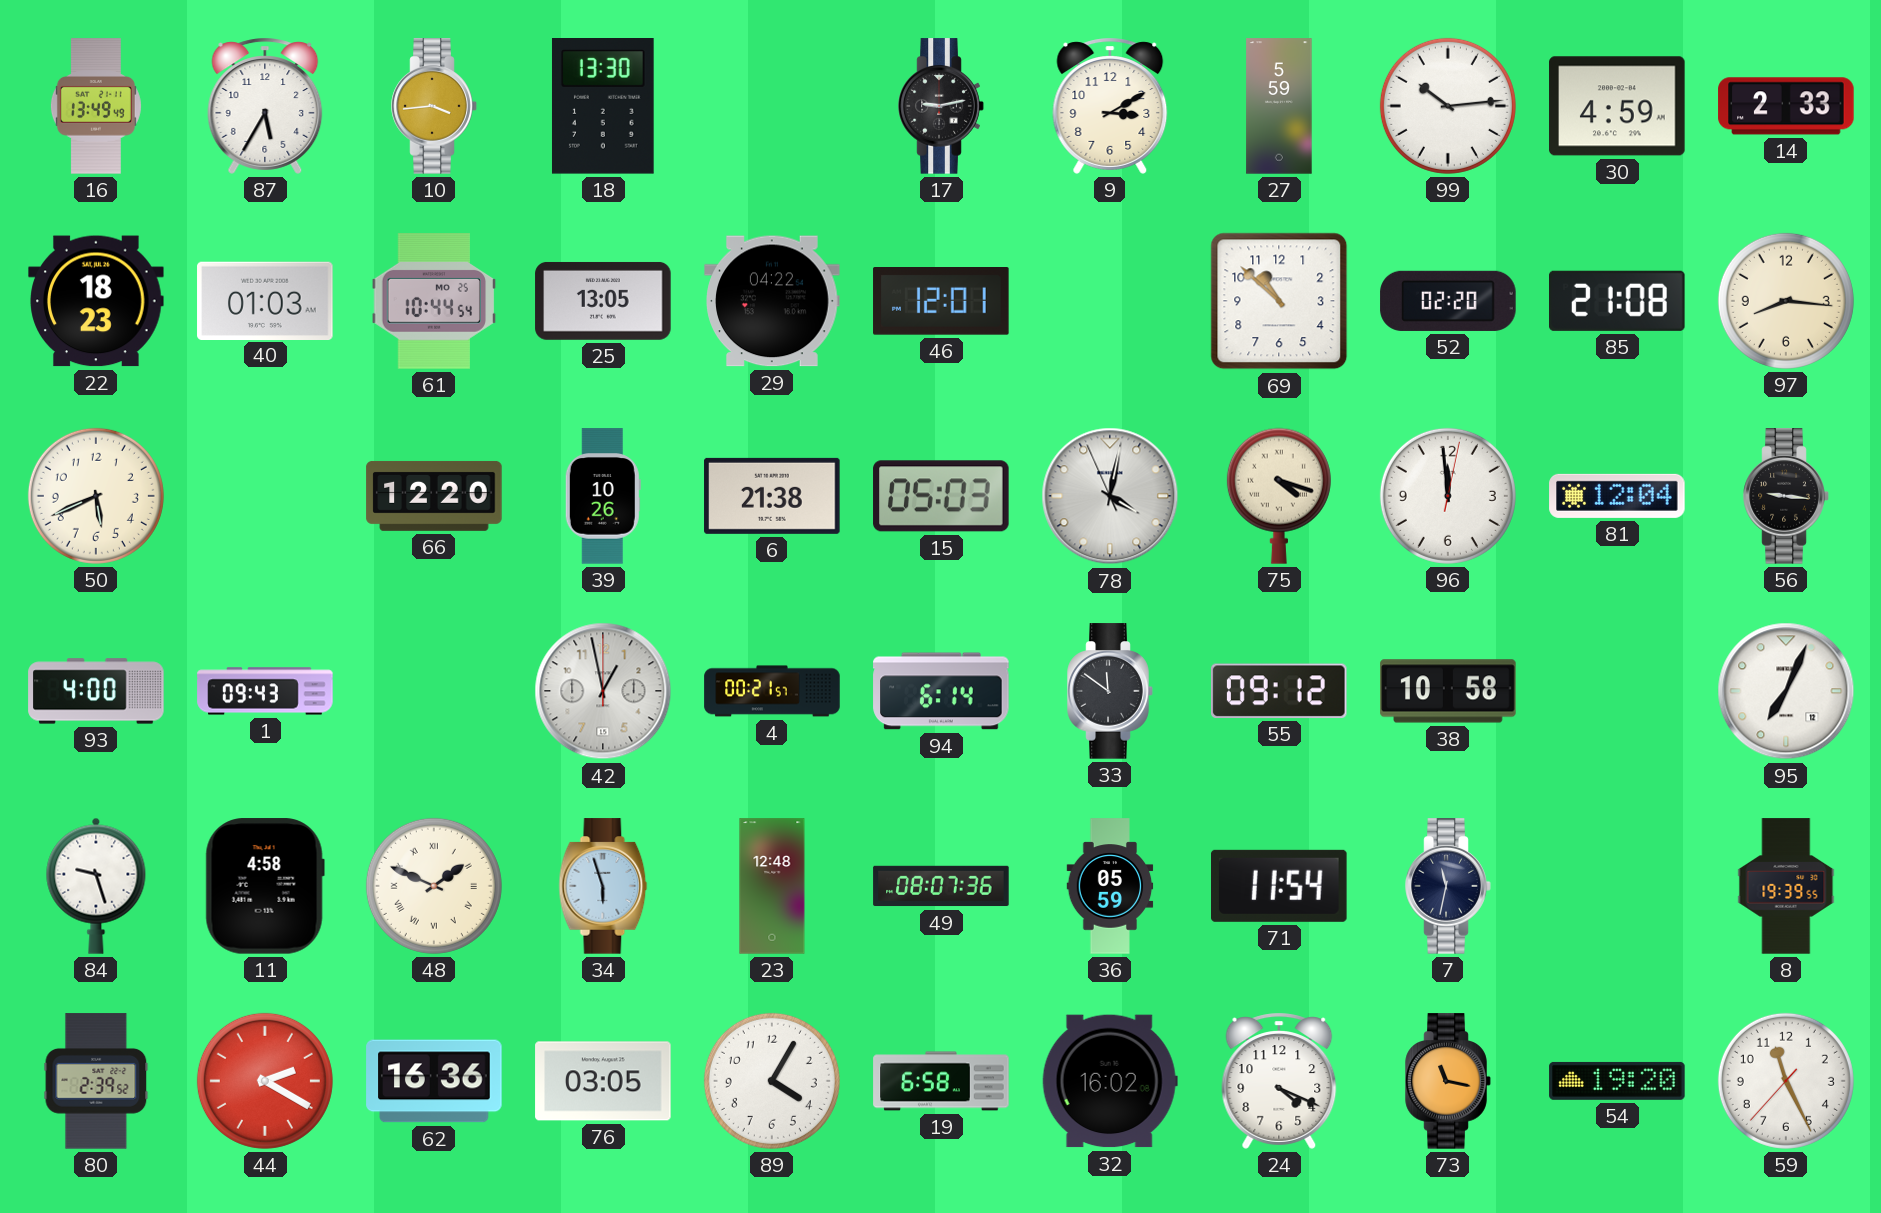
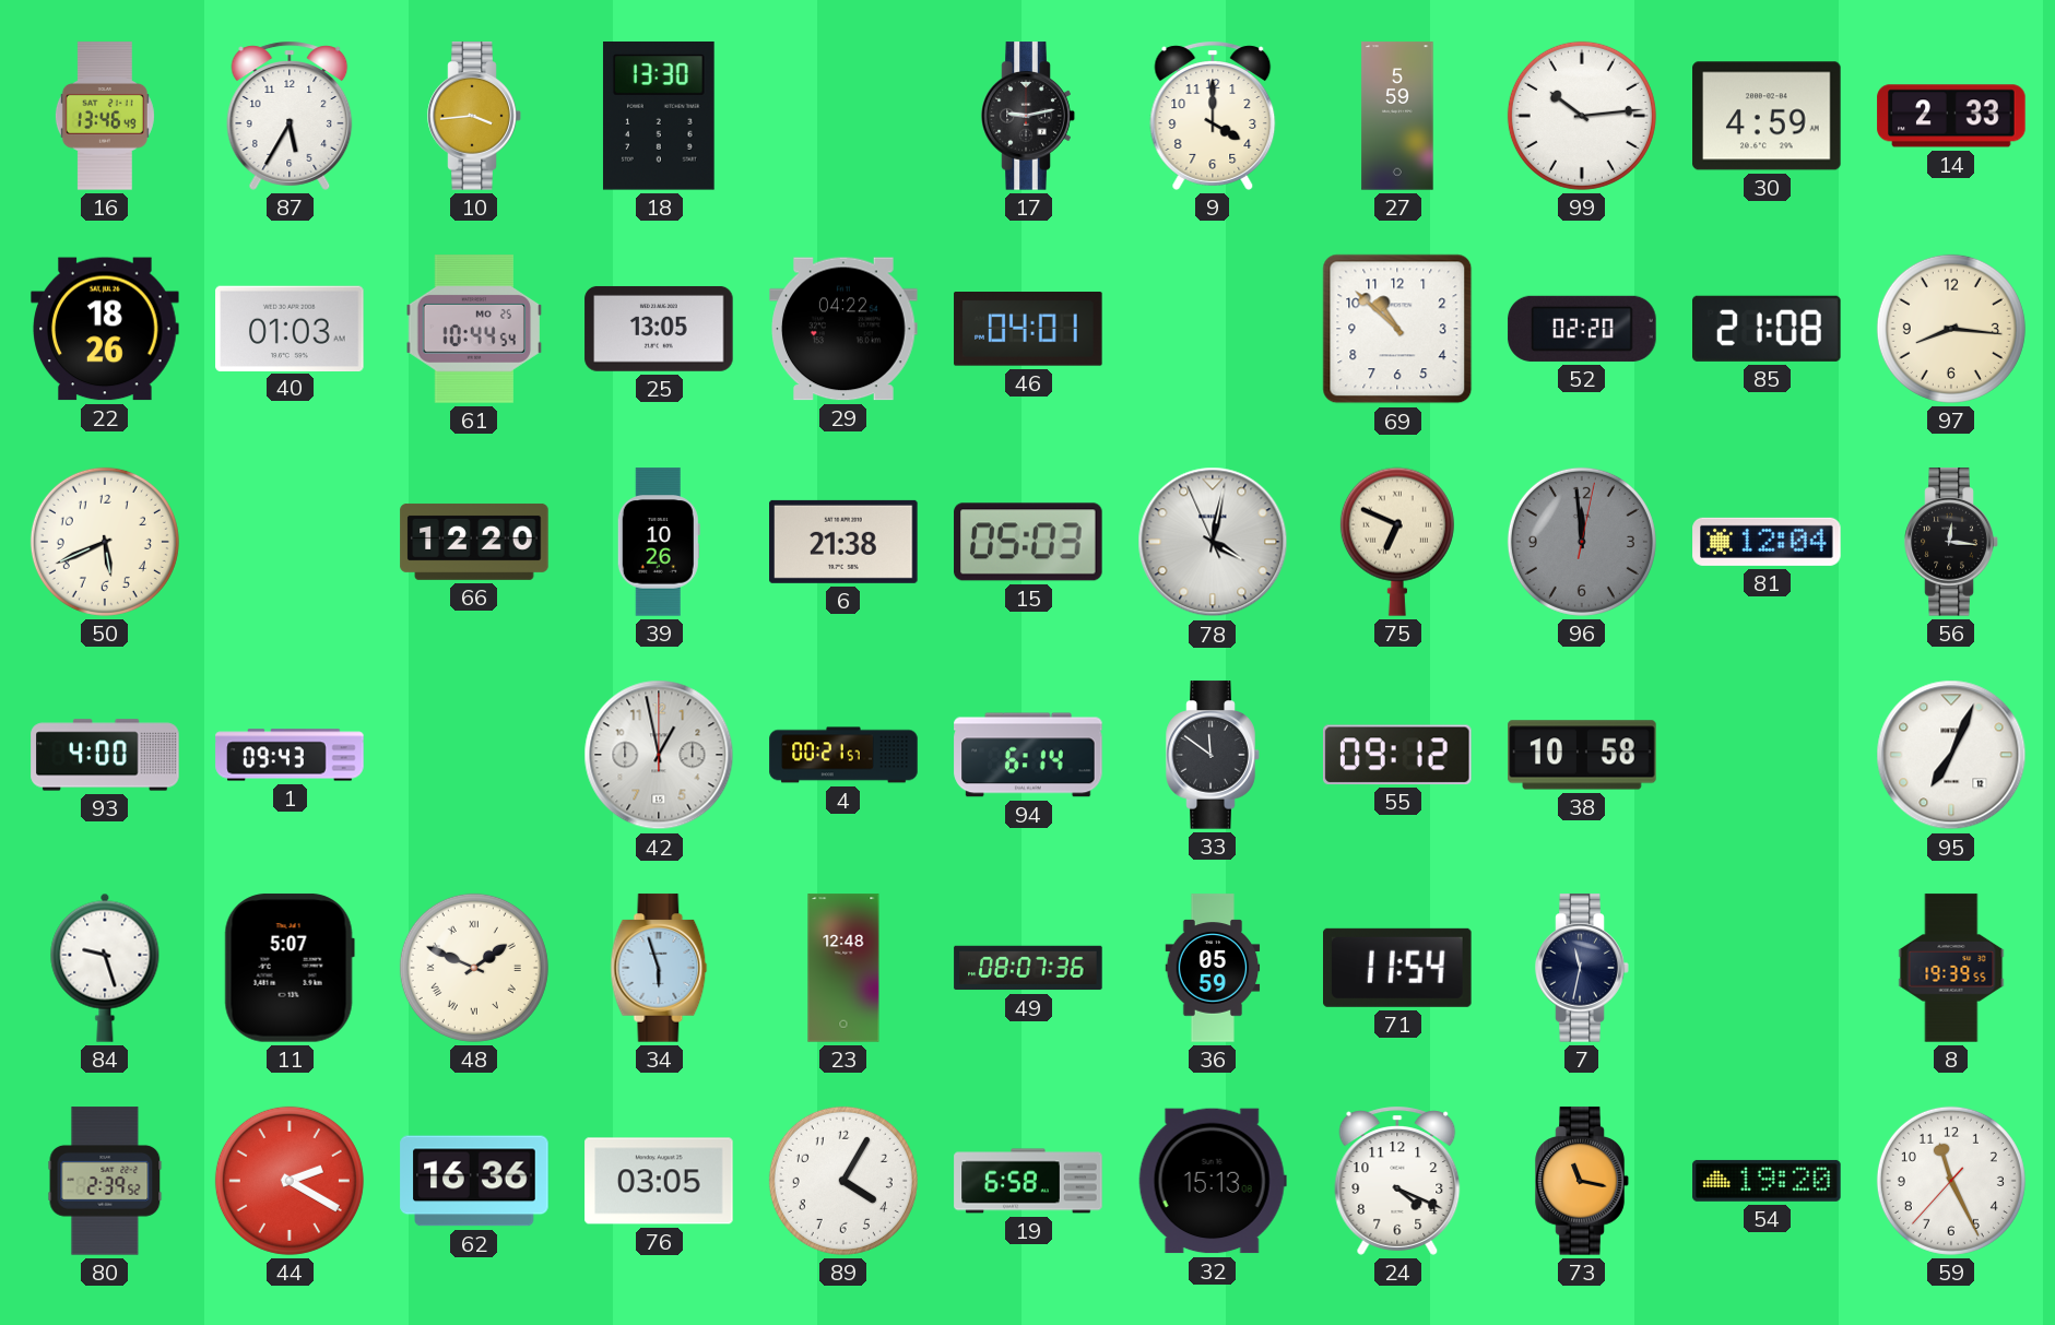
16: 13:49 -> 13:46
9: 3:10 -> 4:00
22: 18:23 -> 18:26
46: 12:01 -> 04:01
75: 4:18 -> 6:49
96 dial: white -> grey
56: 9:16 -> 12:16
11: 4:58 -> 5:07
32: 16:02 -> 15:13
